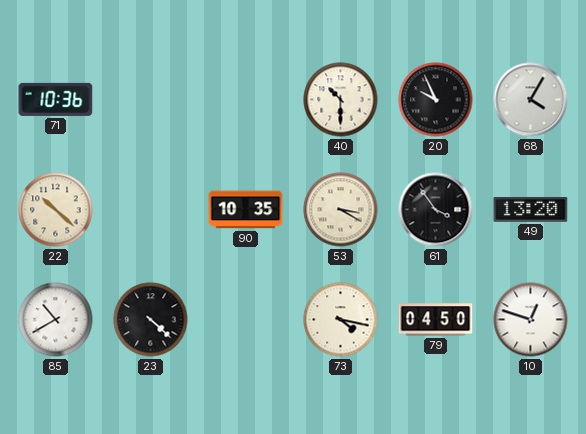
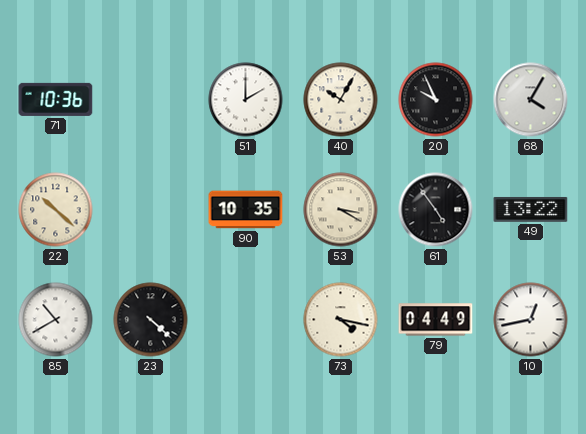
51: none -> 2:00
40: 10:30 -> 10:05
61: 3:54 -> 4:54
49: 13:20 -> 13:22
79: 04:50 -> 04:49
10: 12:48 -> 12:43
